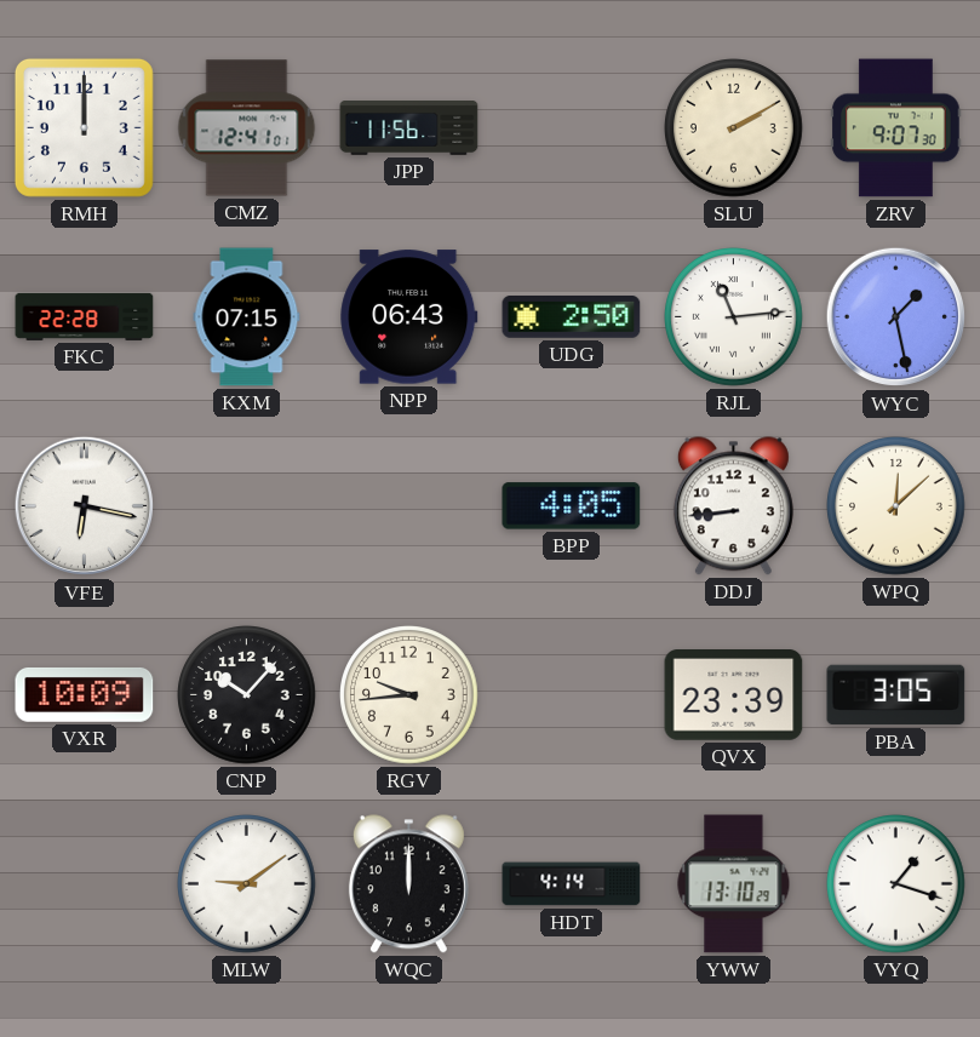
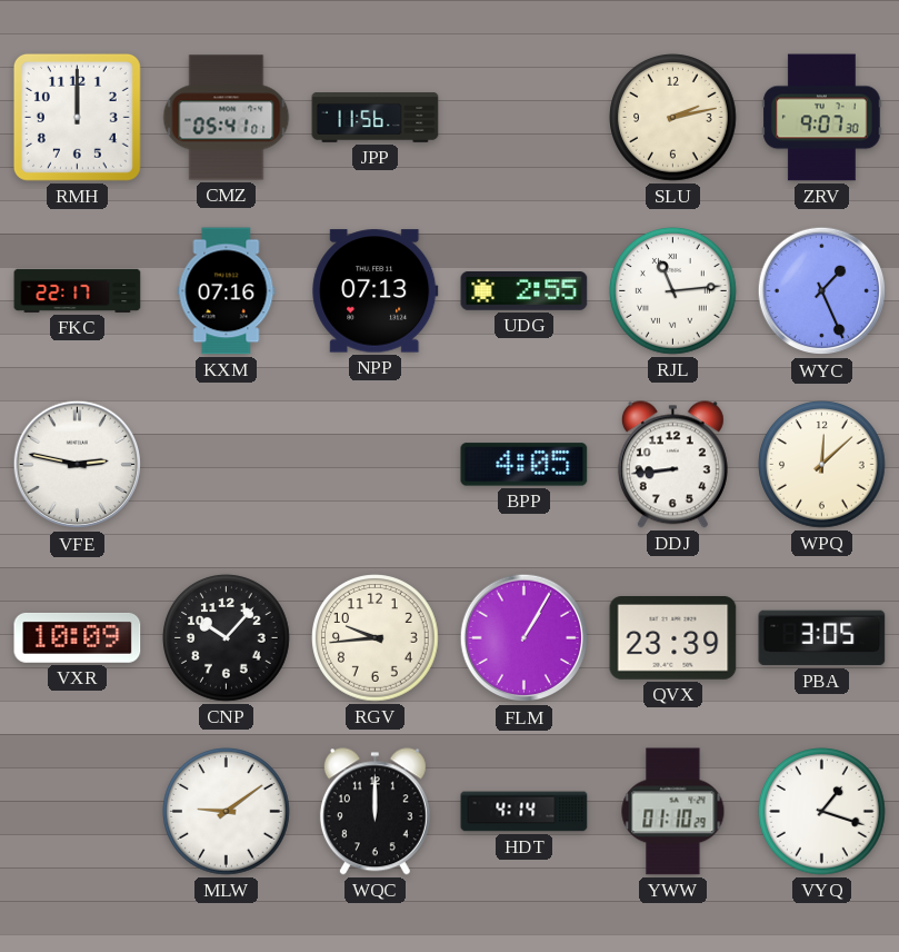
CMZ: 12:41 -> 05:41
SLU: 2:10 -> 2:13
FKC: 22:28 -> 22:17
KXM: 07:15 -> 07:16
NPP: 06:43 -> 07:13
UDG: 2:50 -> 2:55
WYC: 1:28 -> 1:26
VFE: 6:17 -> 2:47
FLM: none -> 1:05
YWW: 13:10 -> 01:10
